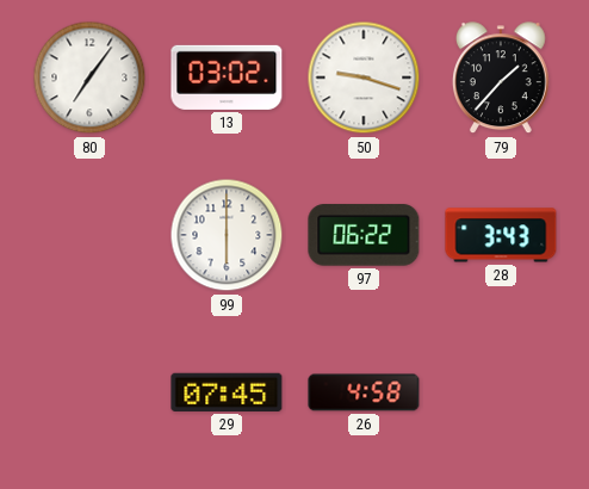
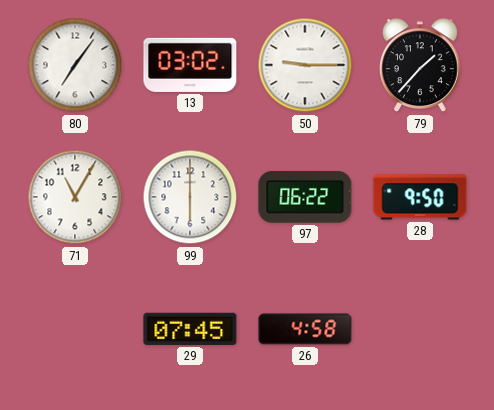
50: 9:18 -> 9:15
71: none -> 11:05
28: 3:43 -> 9:50
